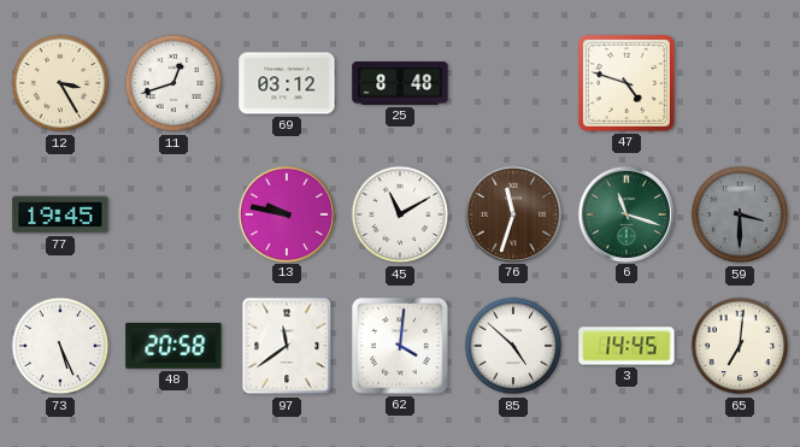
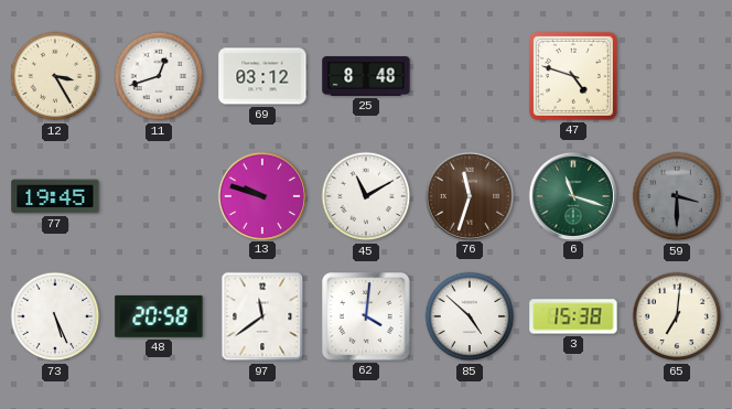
13: 9:47 -> 9:48
3: 14:45 -> 15:38
